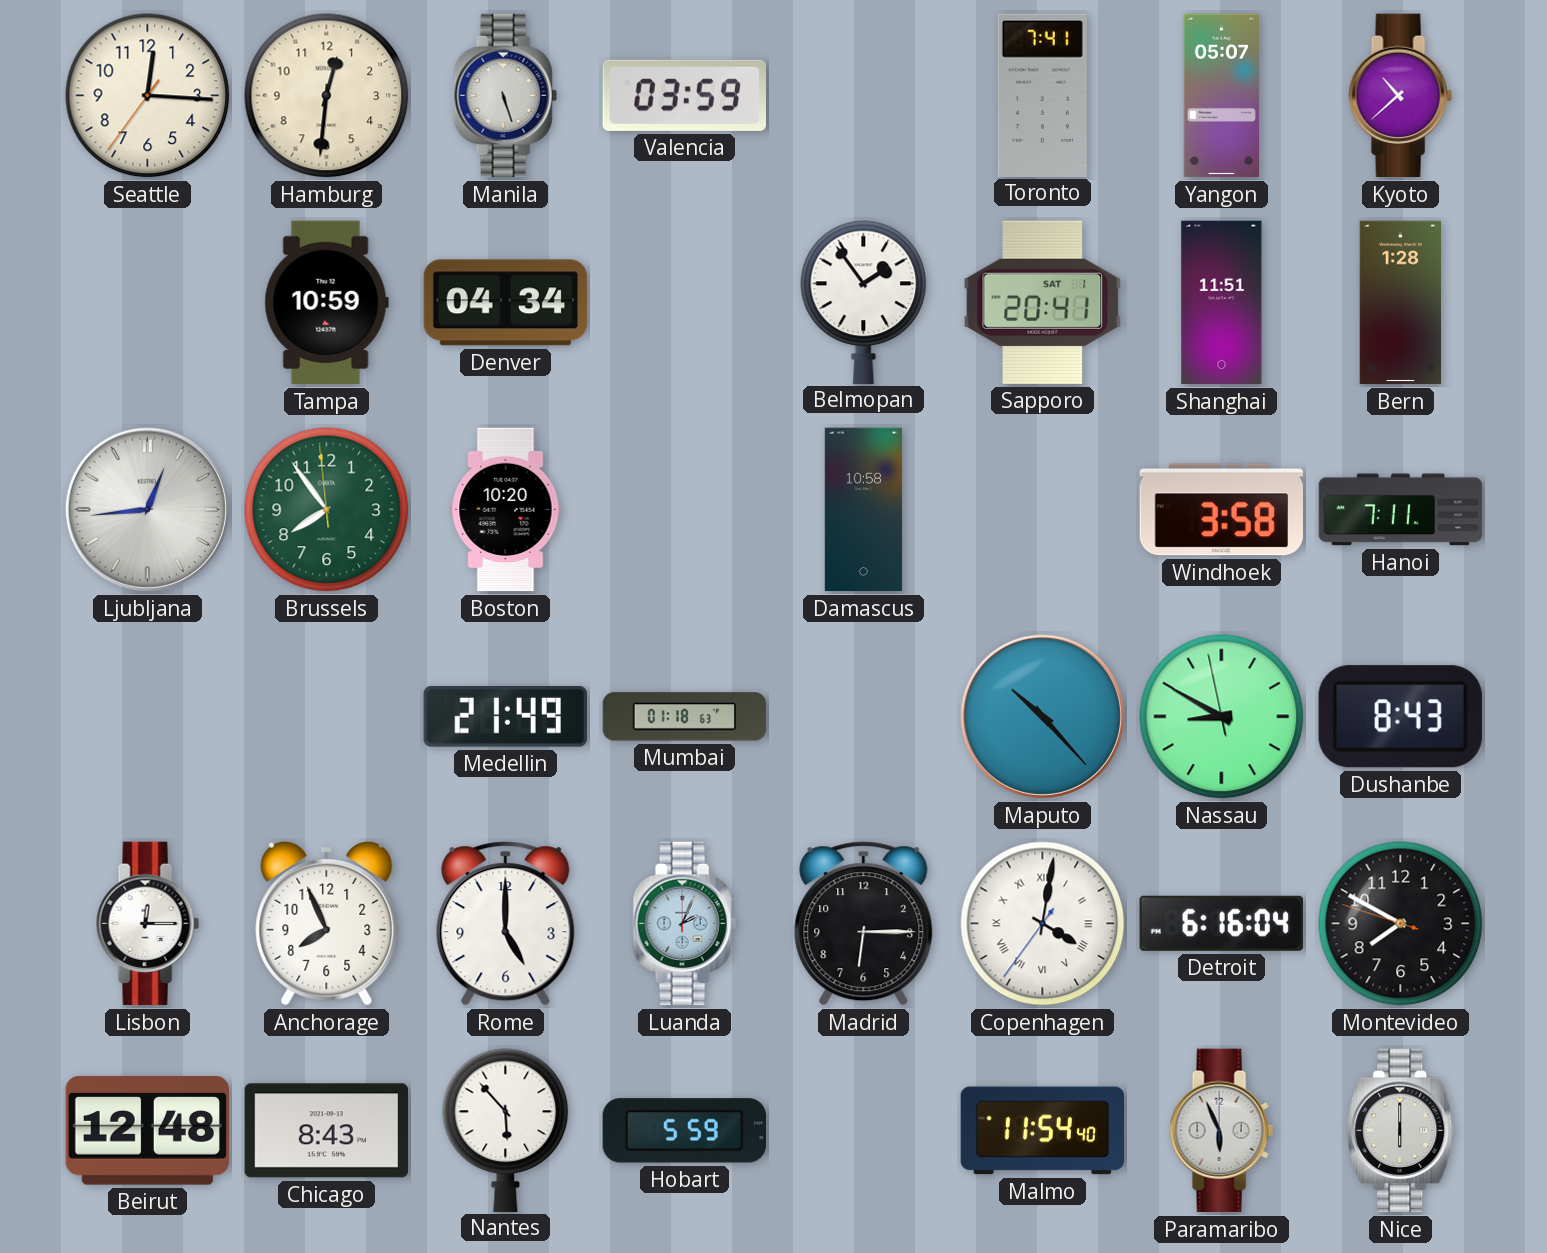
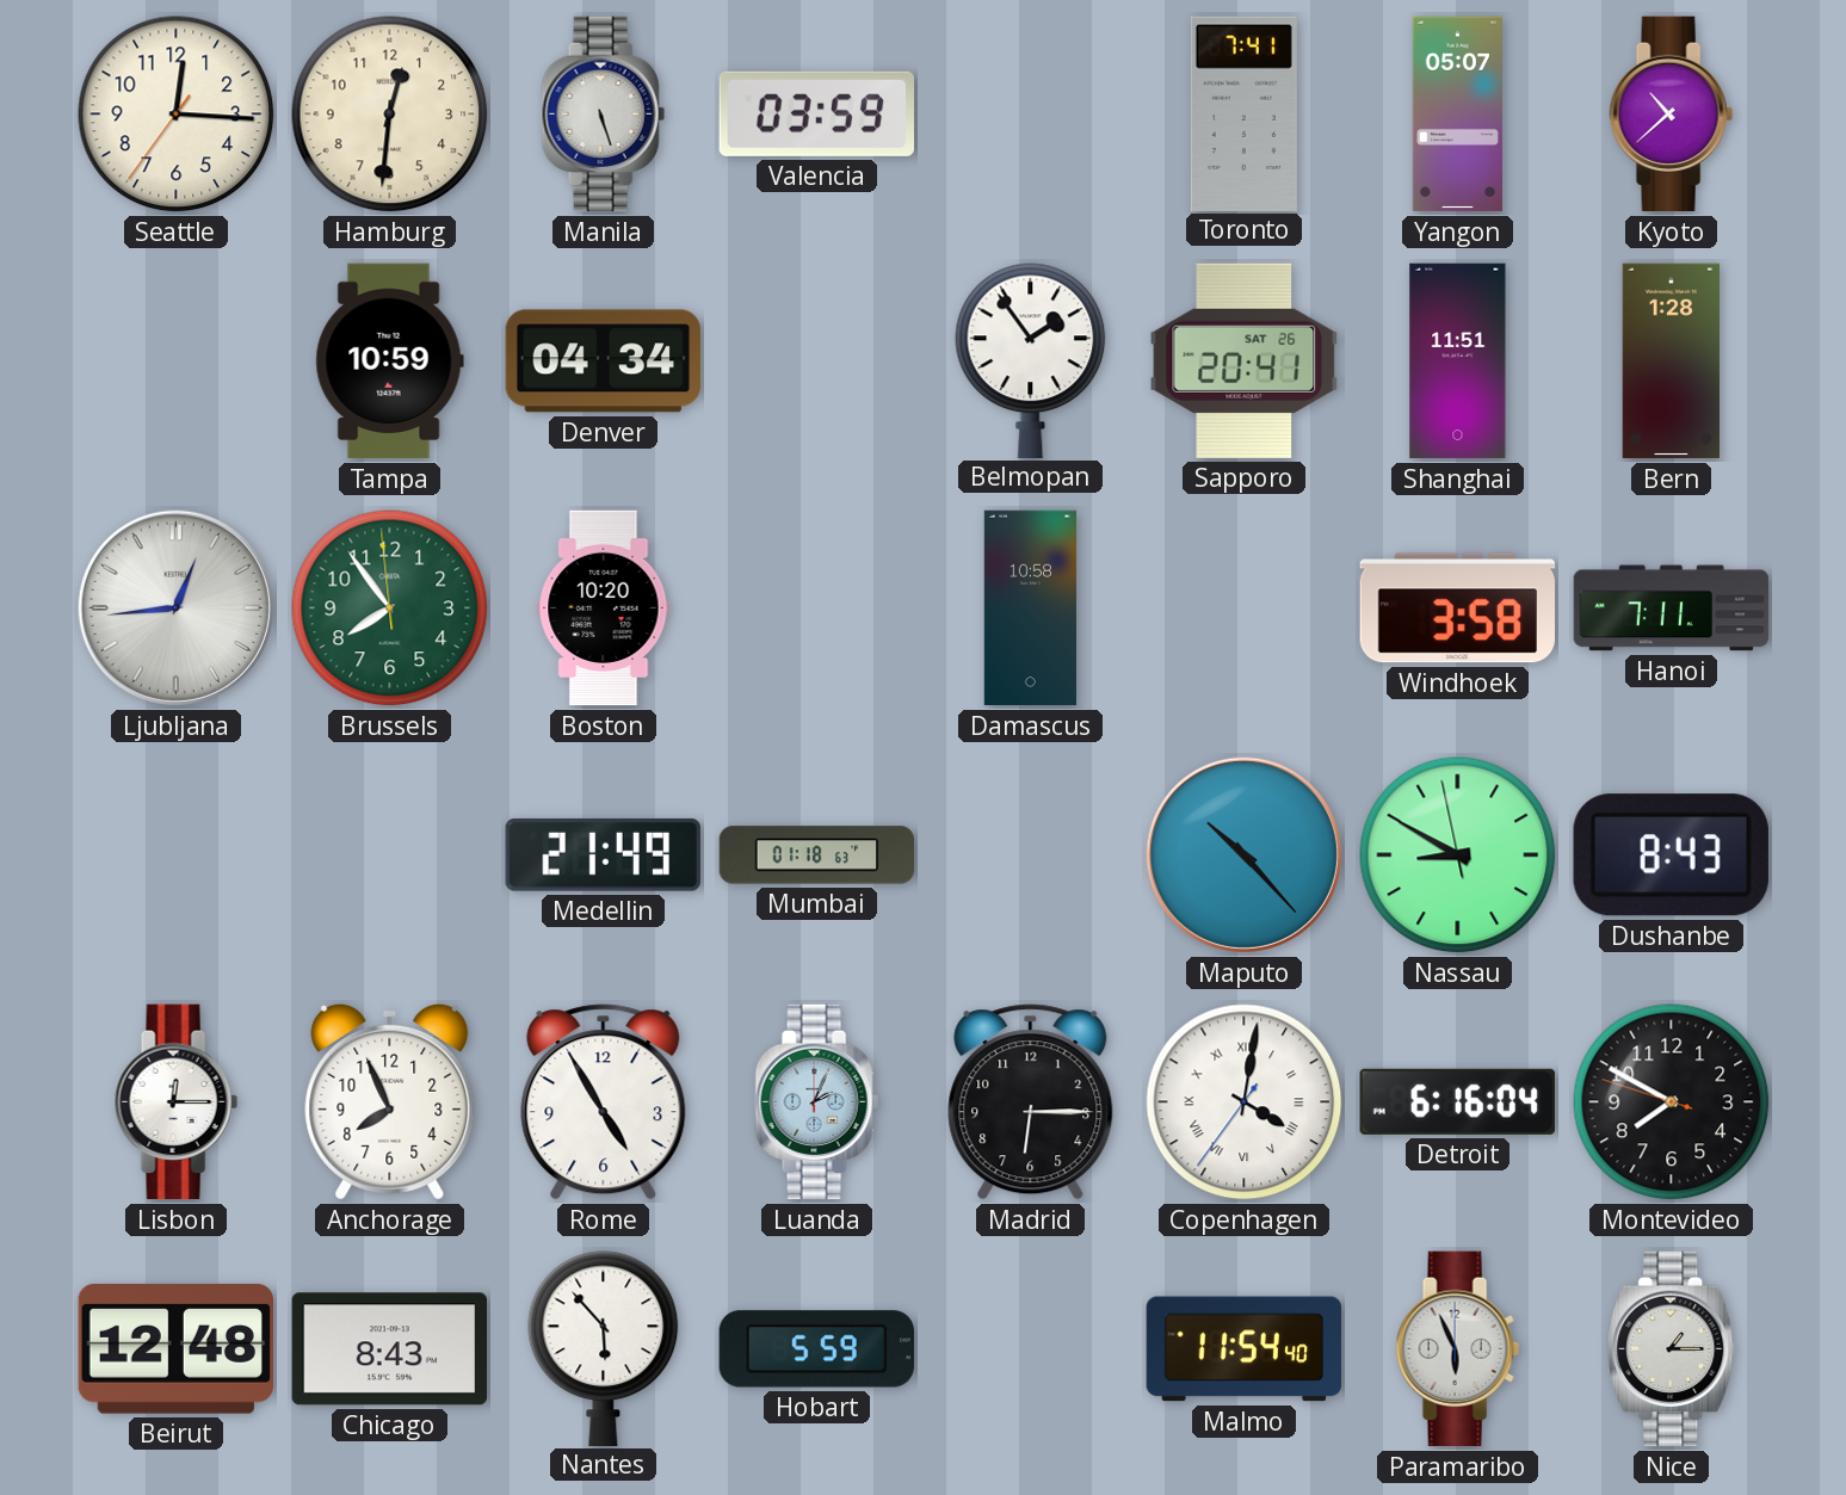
Sapporo date: SAT 1 -> SAT 26
Rome: 5:00 -> 4:55
Nice: 6:00 -> 1:15
